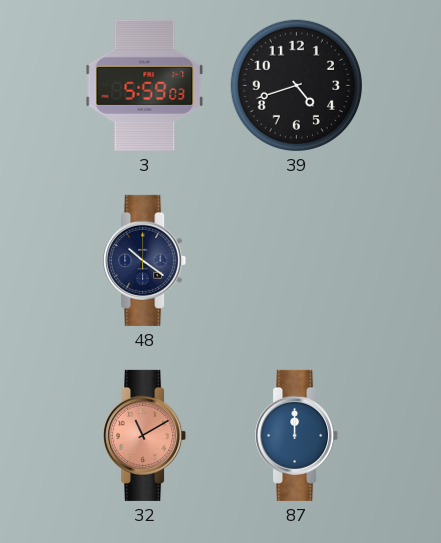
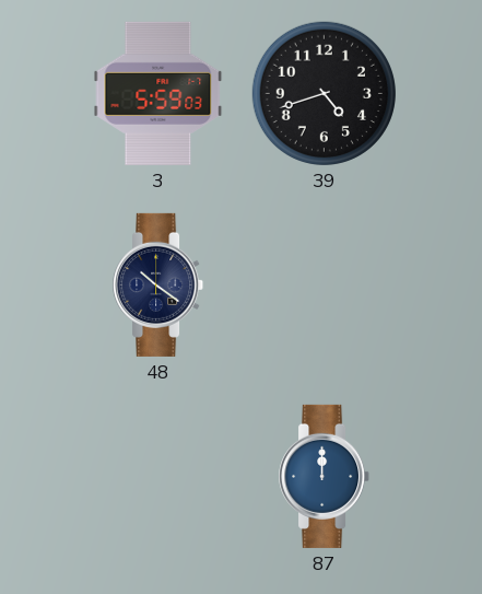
32: 11:10 -> none
